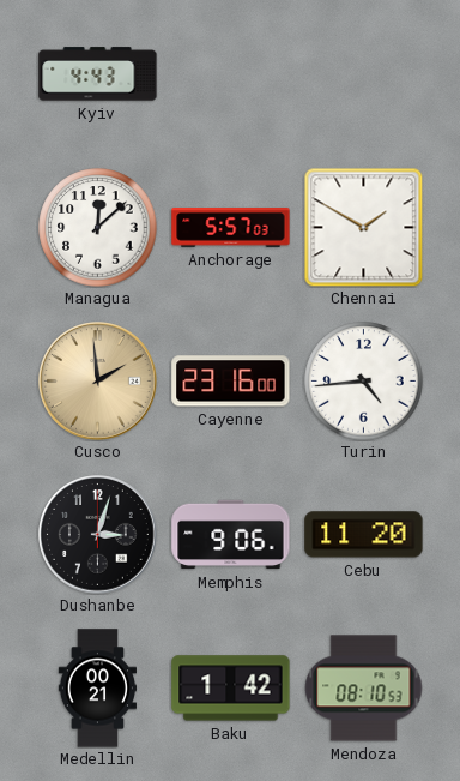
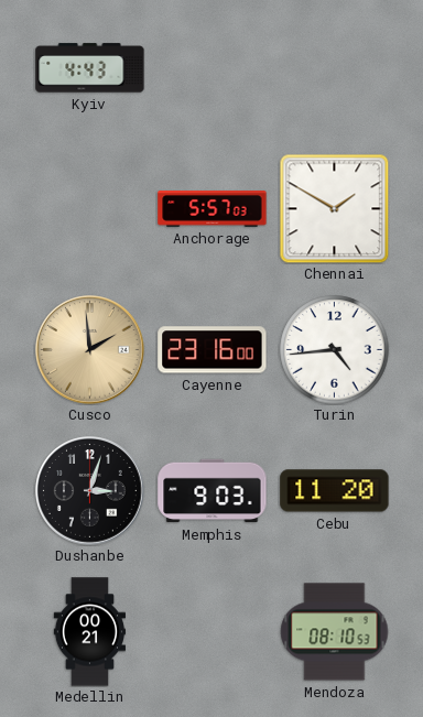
Managua: 12:08 -> none
Memphis: 9:06 -> 9:03
Baku: 1:42 -> none
